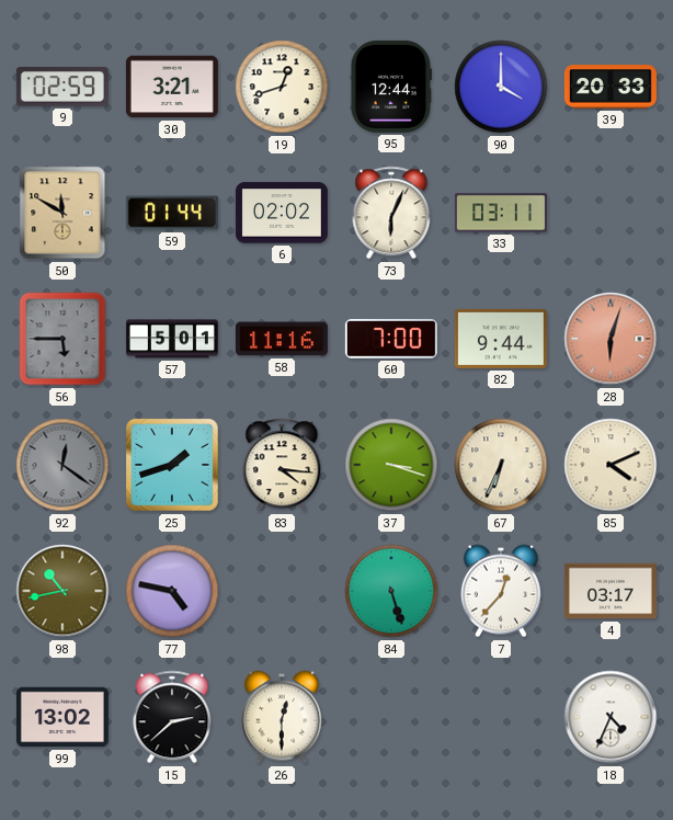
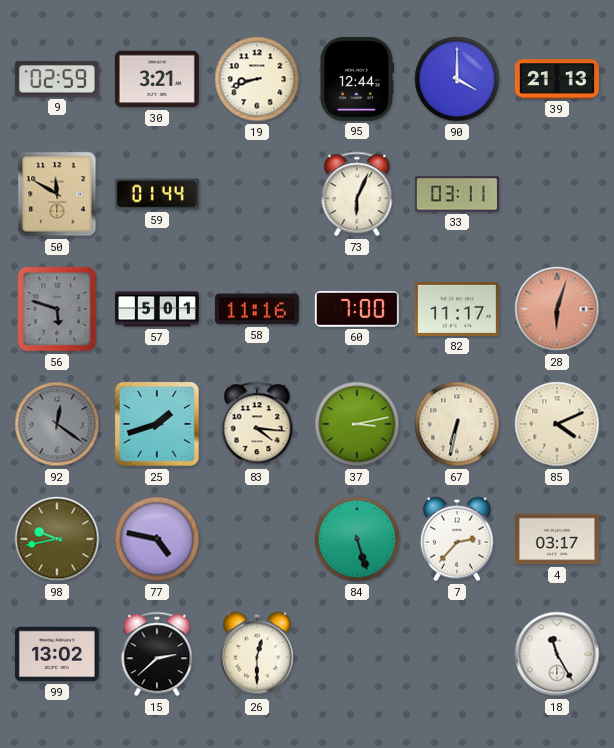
19: 12:42 -> 8:42
39: 20:33 -> 21:13
6: 02:02 -> none
56: 5:45 -> 5:48
82: 9:44 -> 11:17
37: 3:18 -> 3:13
67: 6:34 -> 6:32
98: 10:43 -> 9:43
7: 12:37 -> 2:37
18: 4:34 -> 11:25
